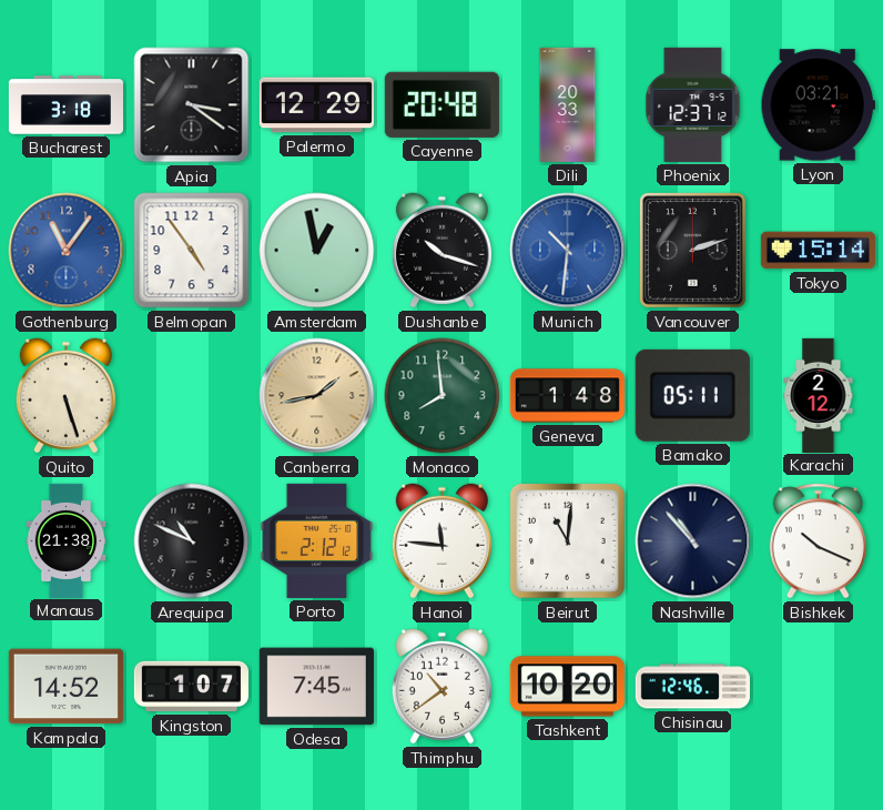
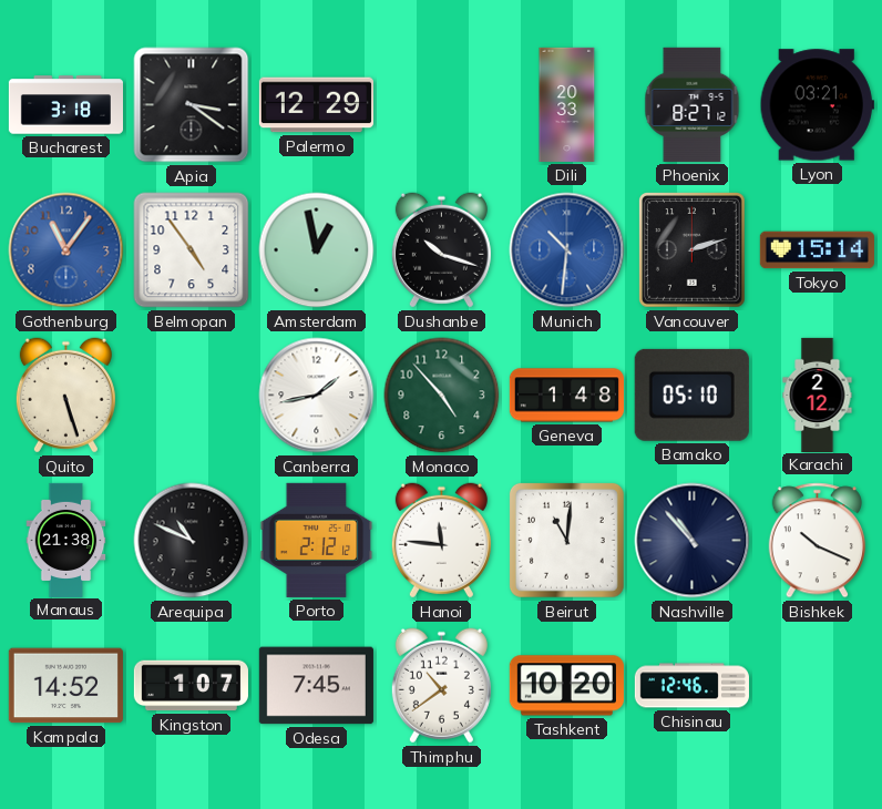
Cayenne: 20:48 -> none
Phoenix: 12:37 -> 8:27
Canberra dial: champagne -> white
Monaco: 7:59 -> 4:53
Bamako: 05:11 -> 05:10
